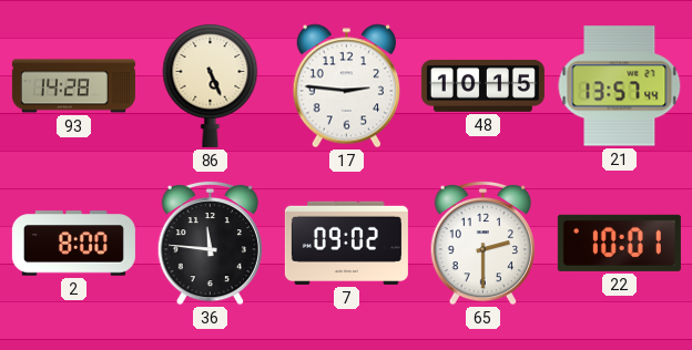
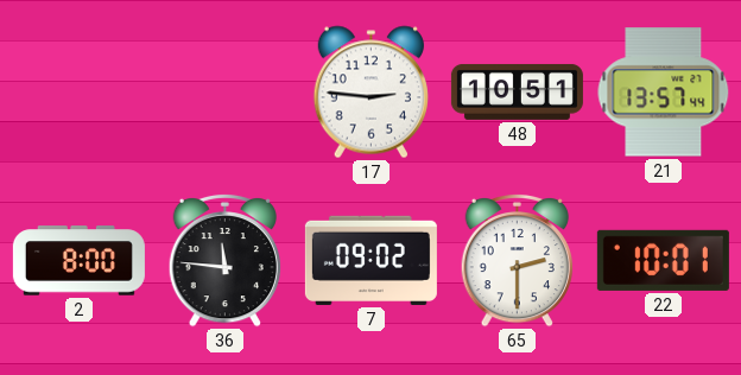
93: 14:28 -> none
86: 5:26 -> none
48: 10:15 -> 10:51
